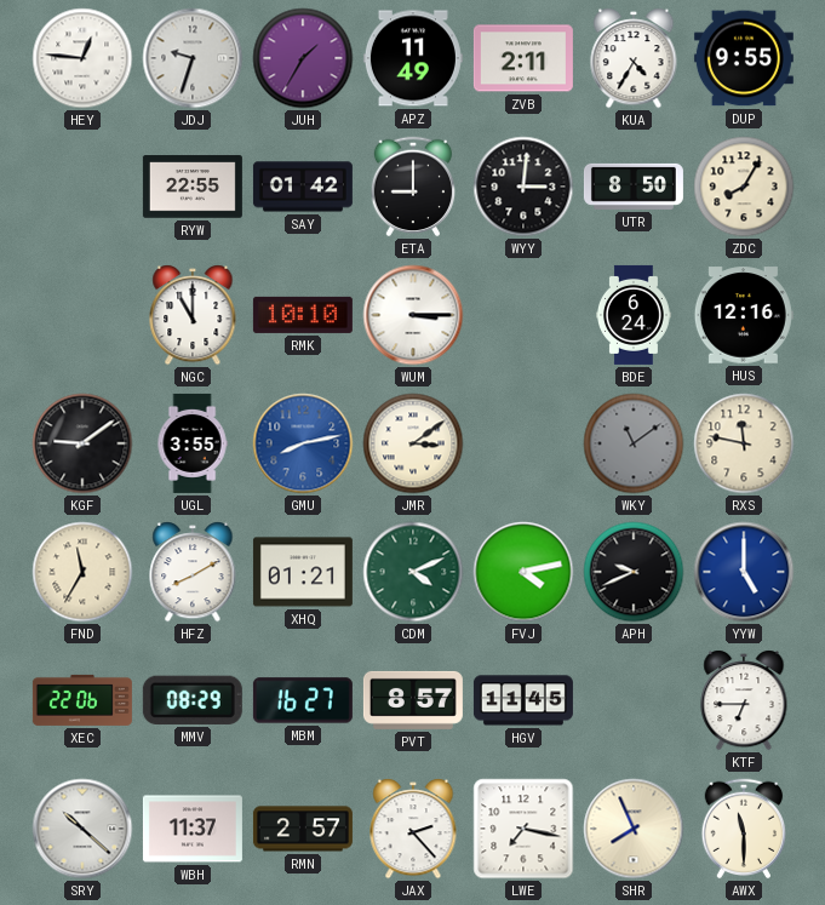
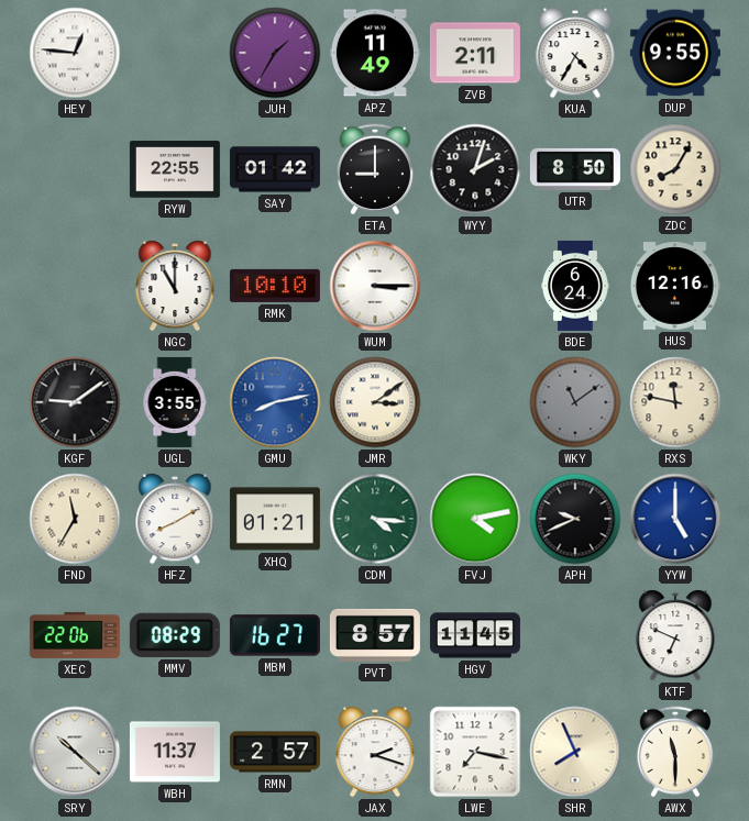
JDJ: 9:33 -> none
WYY: 3:01 -> 2:03
CDM: 4:11 -> 4:16
KTF: 6:45 -> 6:49
JAX: 2:23 -> 2:18
